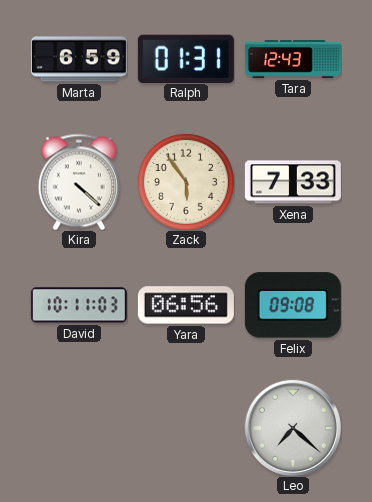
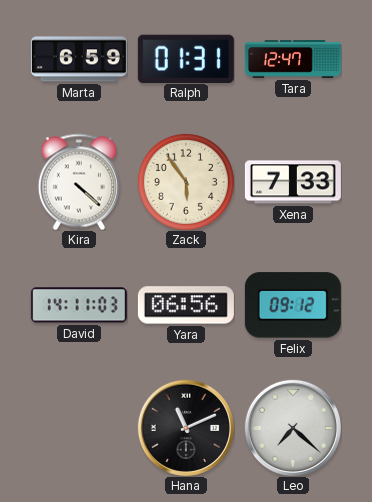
Tara: 12:43 -> 12:47
David: 10:11 -> 14:11
Felix: 09:08 -> 09:12
Hana: none -> 11:11
